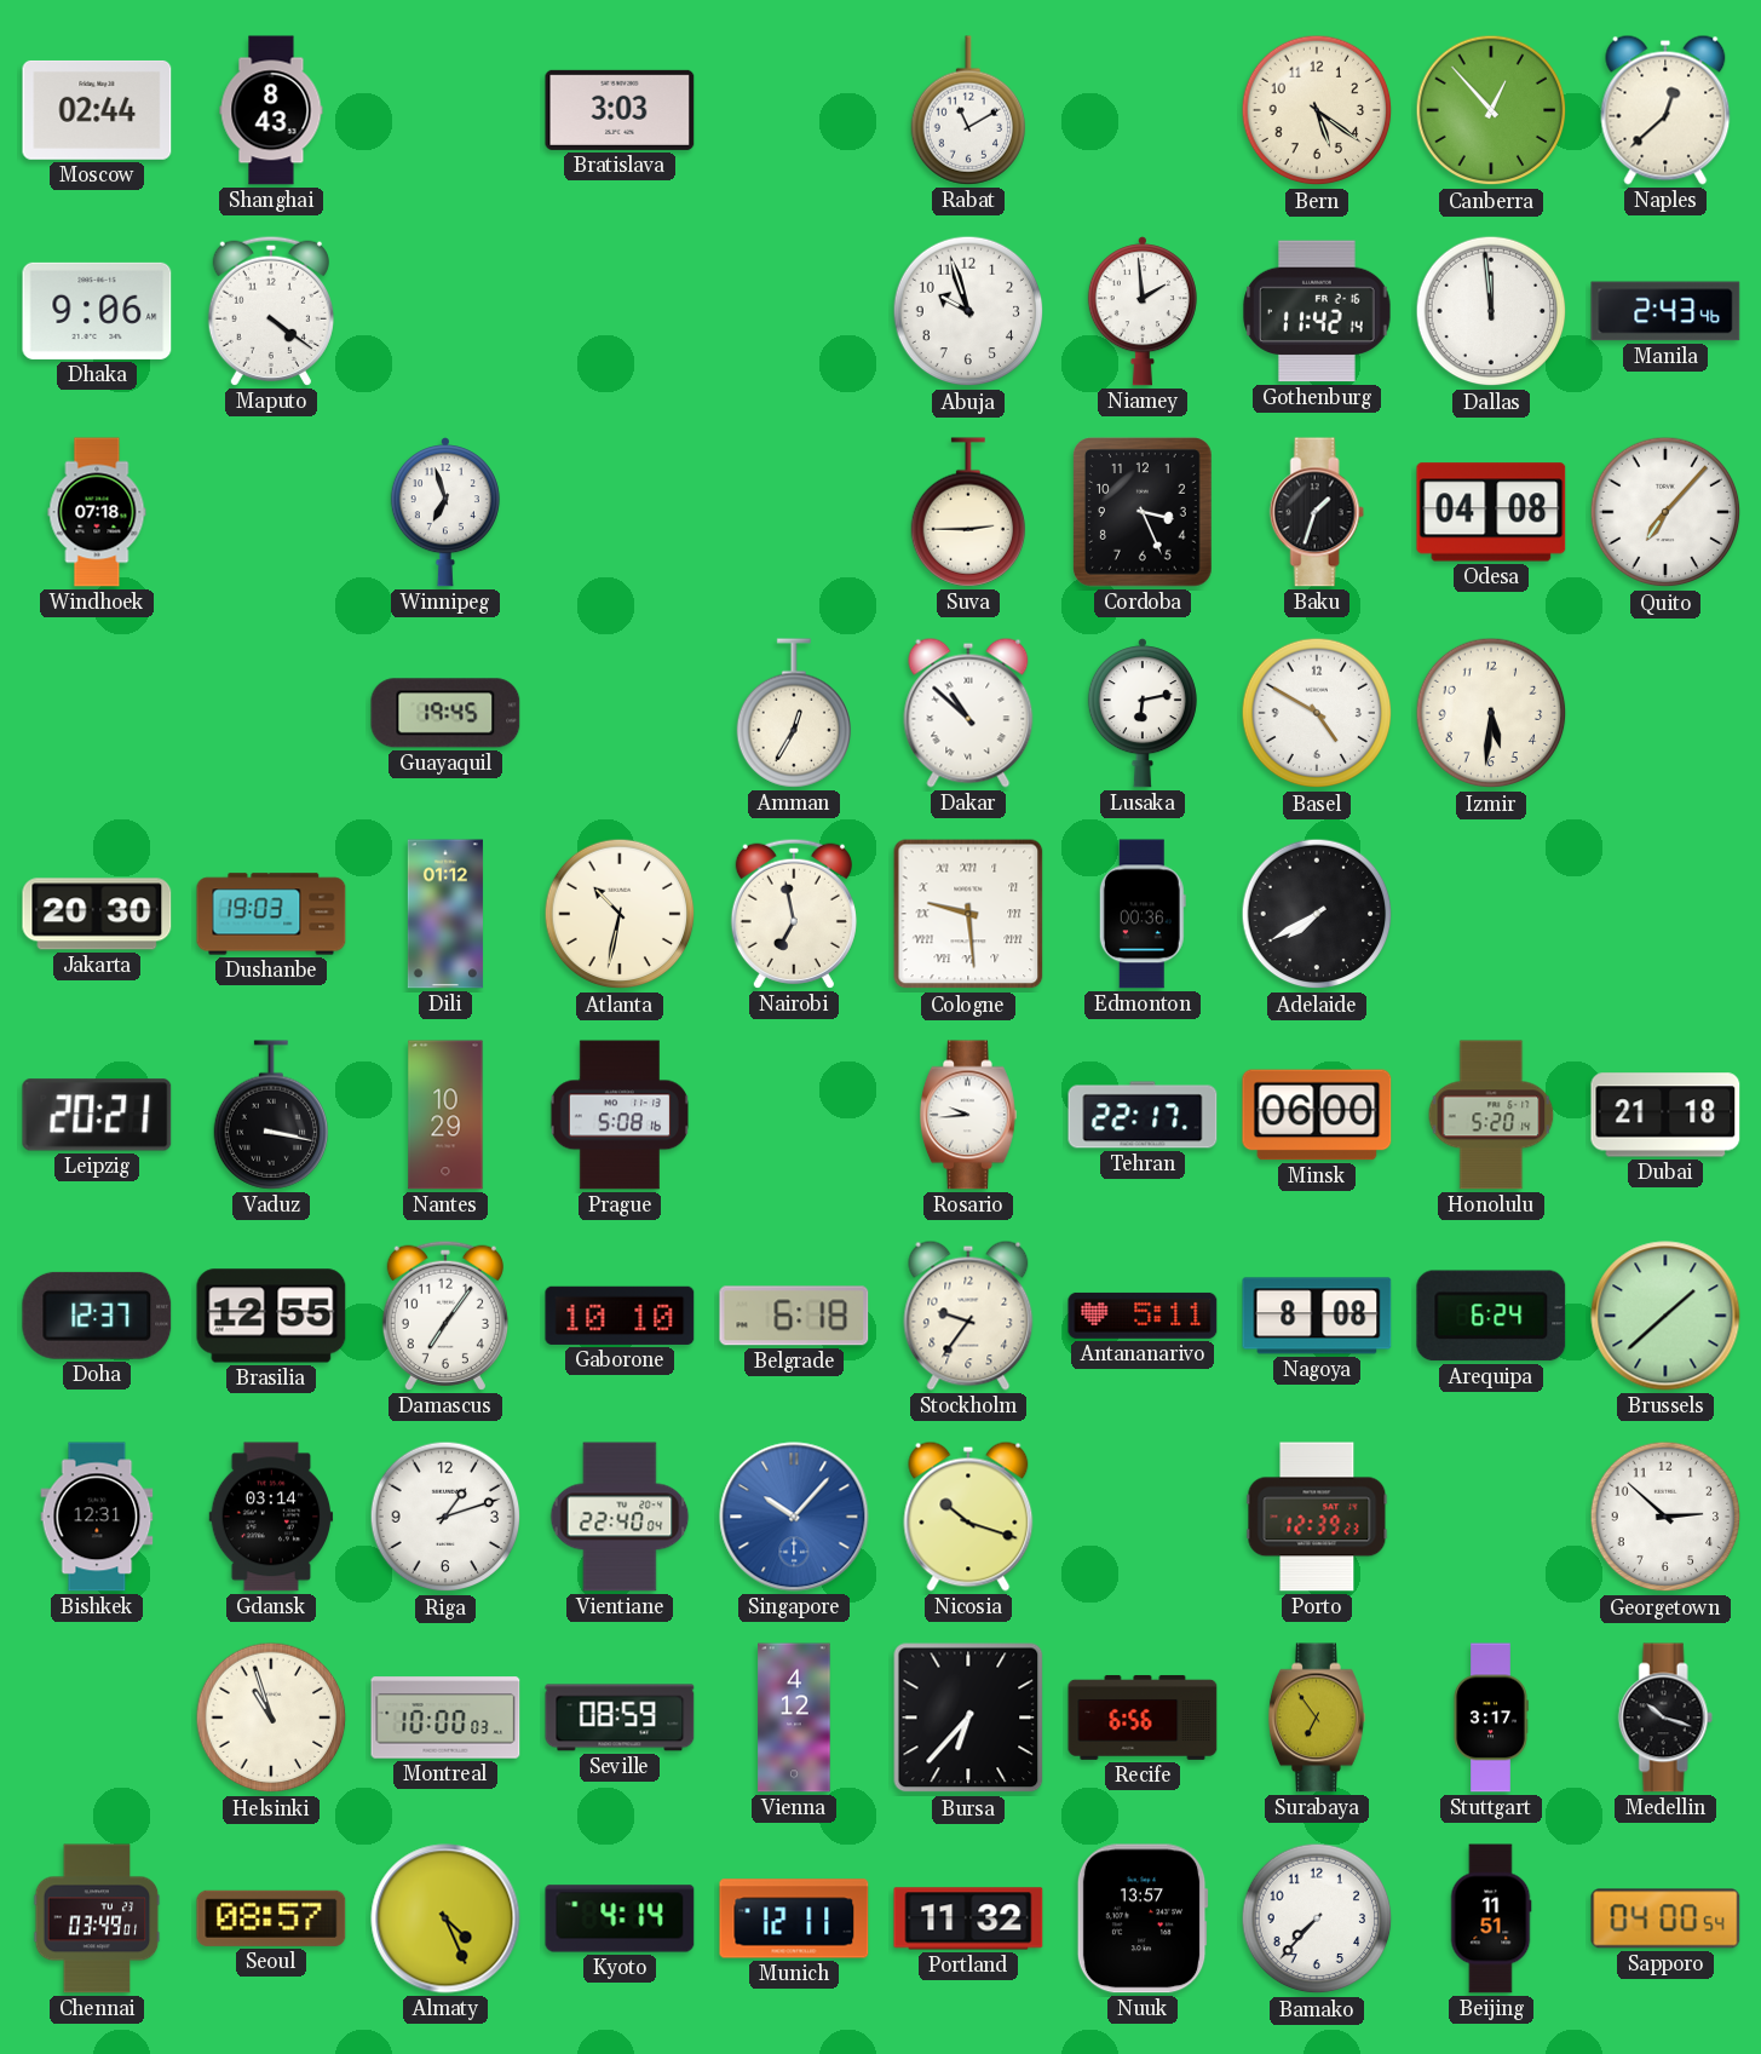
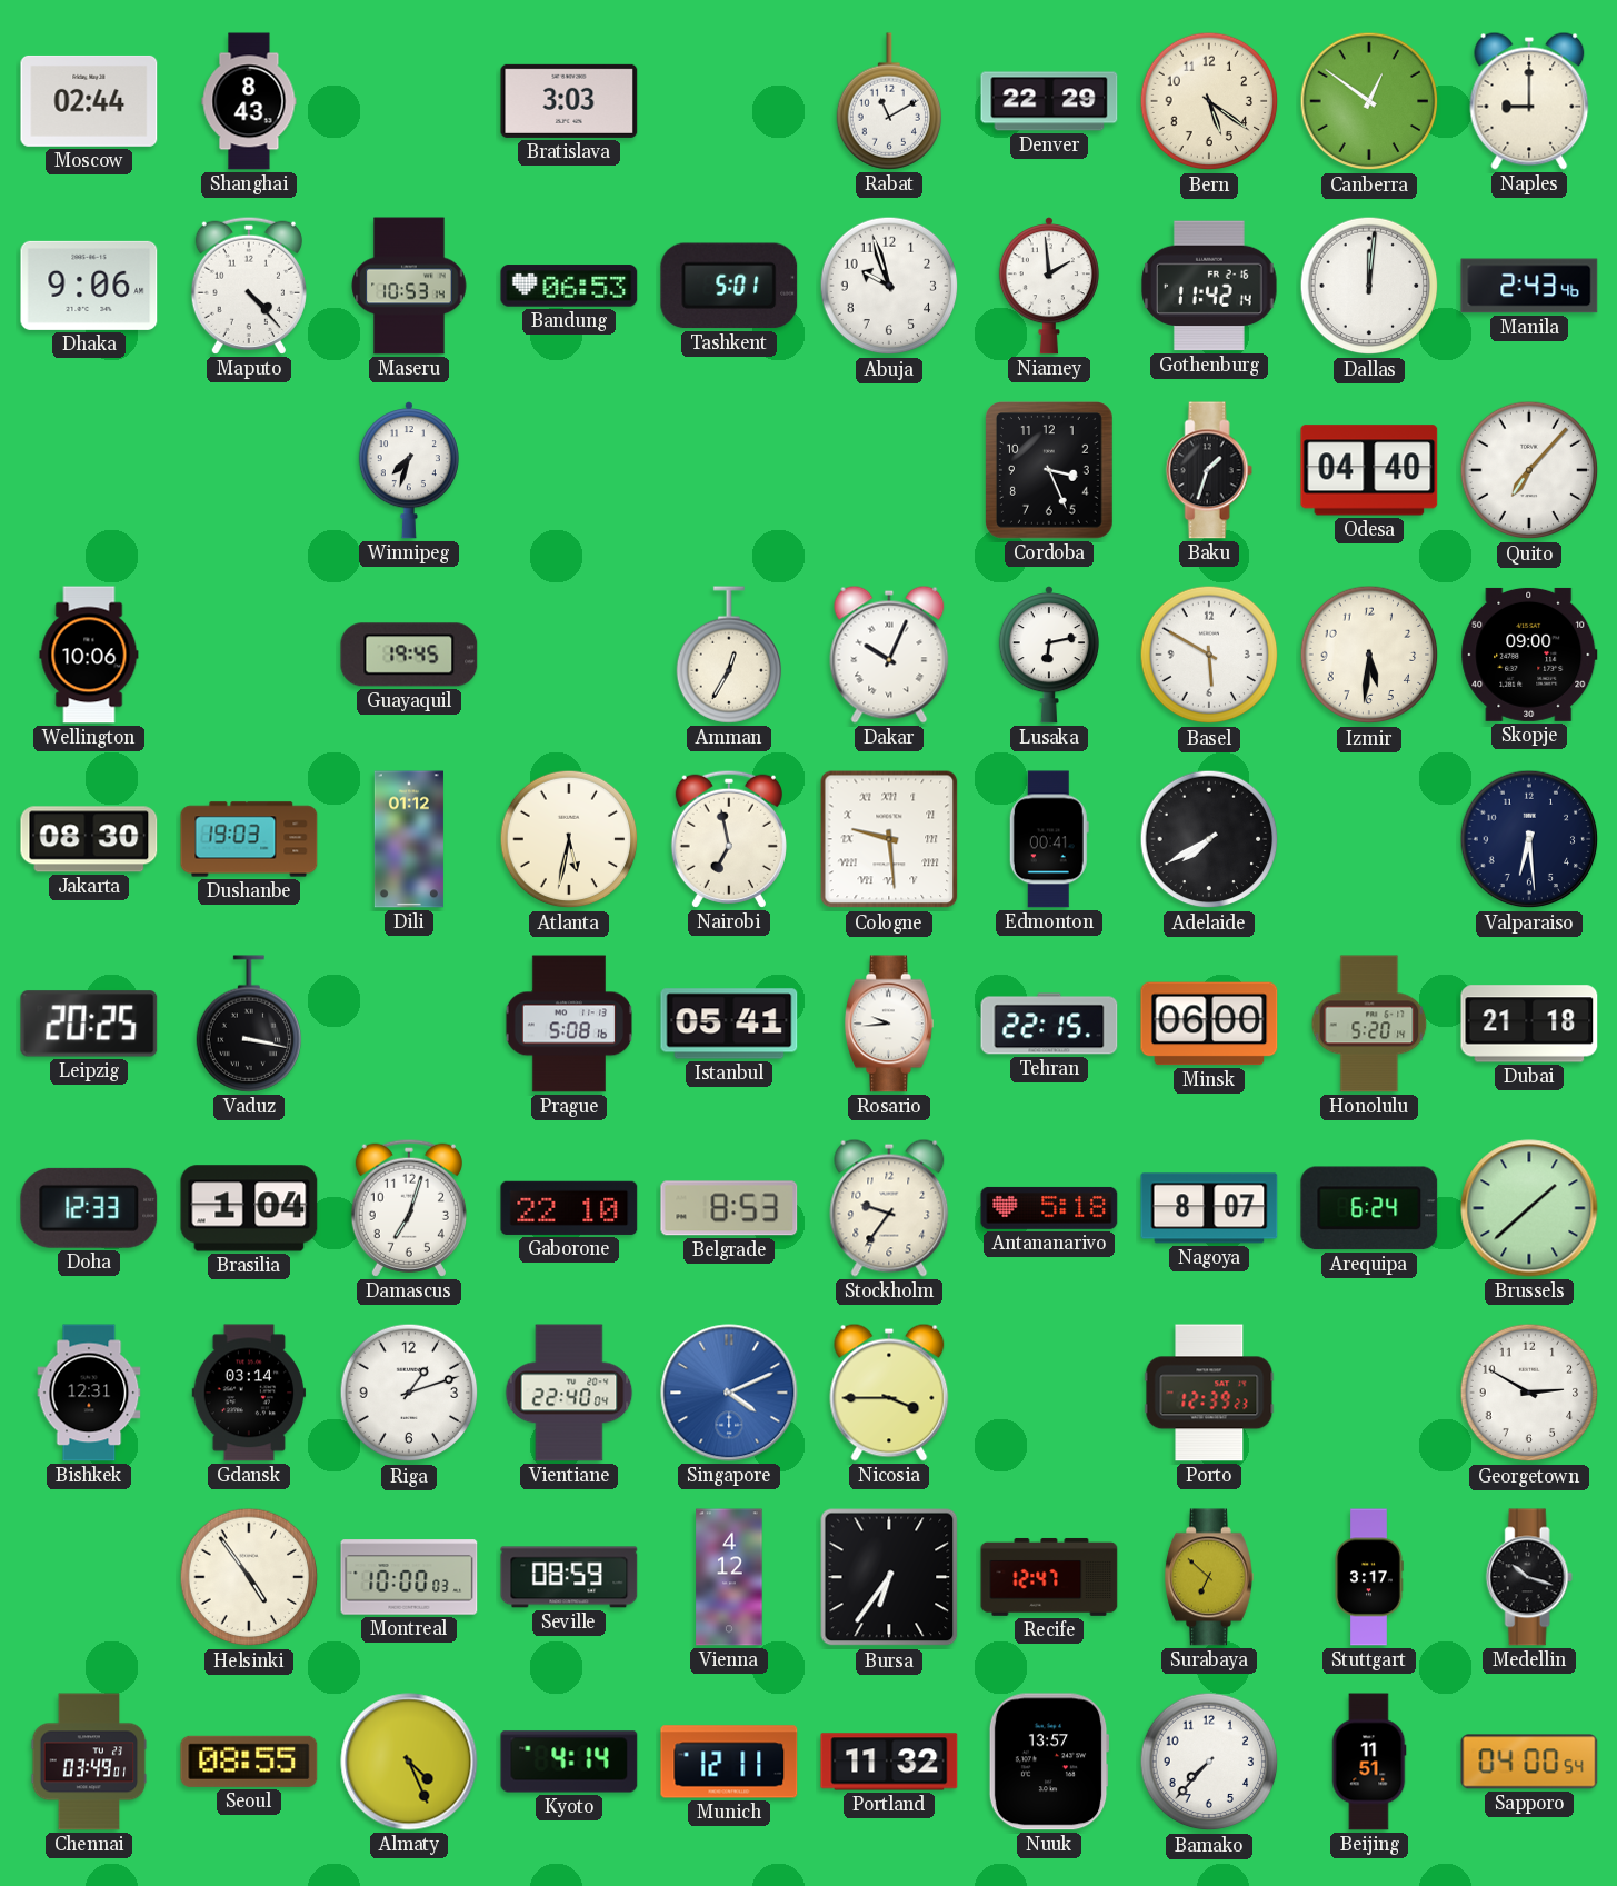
Denver: none -> 22:29
Canberra: 12:53 -> 12:51
Naples: 12:38 -> 9:00
Maputo: 4:21 -> 4:23
Maseru: none -> 10:53
Bandung: none -> 06:53
Tashkent: none -> 5:01
Dallas: 11:59 -> 12:01
Windhoek: 07:18 -> none
Winnipeg: 6:57 -> 7:33
Suva: 2:45 -> none
Odesa: 04:08 -> 04:40
Wellington: none -> 10:06
Dakar: 10:52 -> 10:04
Basel: 4:50 -> 5:50
Skopje: none -> 09:00
Jakarta: 20:30 -> 08:30
Atlanta: 10:32 -> 5:32
Edmonton: 00:36 -> 00:41
Valparaiso: none -> 6:29
Leipzig: 20:21 -> 20:25
Nantes: 10:29 -> none
Istanbul: none -> 05:41
Tehran: 22:17 -> 22:15
Doha: 12:37 -> 12:33
Brasilia: 12:55 -> 1:04
Damascus: 7:06 -> 7:03
Gaborone: 10:10 -> 22:10
Belgrade: 6:18 -> 8:53
Antananarivo: 5:11 -> 5:18
Nagoya: 8:08 -> 8:07
Singapore: 10:07 -> 4:11
Nicosia: 10:18 -> 3:45
Georgetown: 2:52 -> 2:50
Helsinki: 10:57 -> 4:54
Bursa: 6:37 -> 6:36
Recife: 6:56 -> 12:47
Surabaya: 6:54 -> 6:52
Seoul: 08:57 -> 08:55
